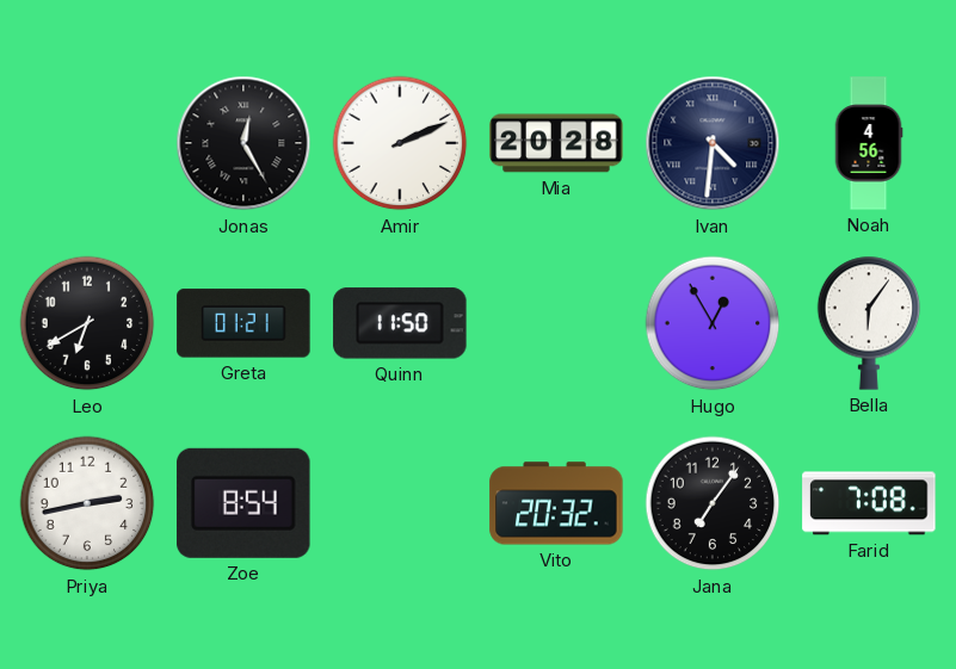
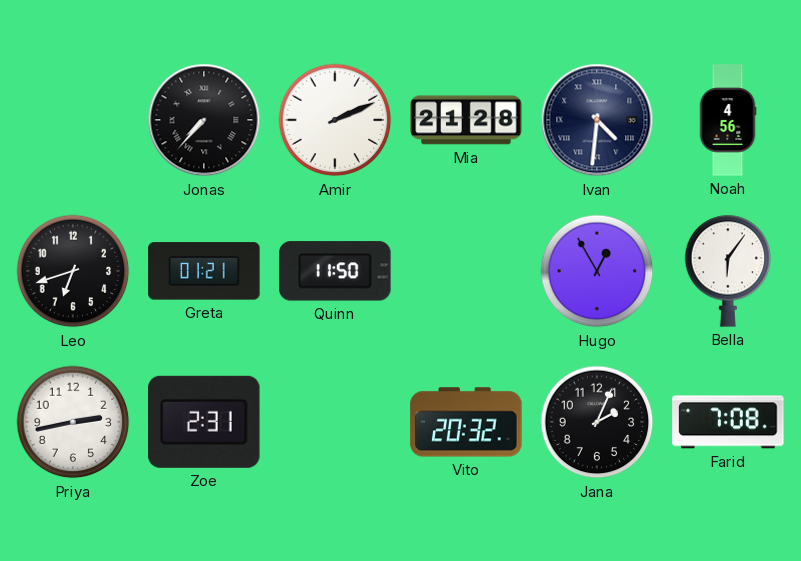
Jonas: 12:25 -> 7:37
Mia: 20:28 -> 21:28
Leo: 6:40 -> 6:42
Zoe: 8:54 -> 2:31
Jana: 7:06 -> 2:04
